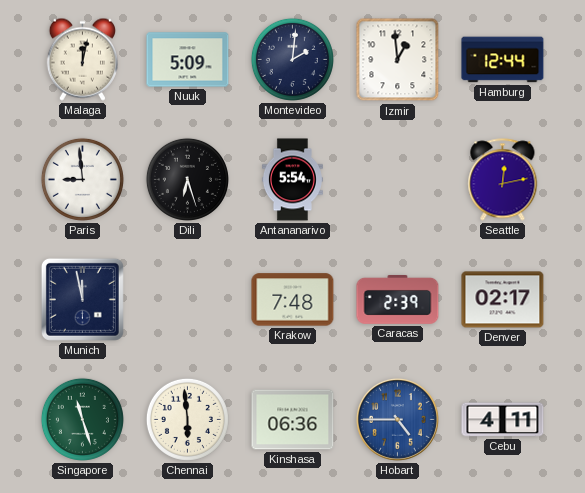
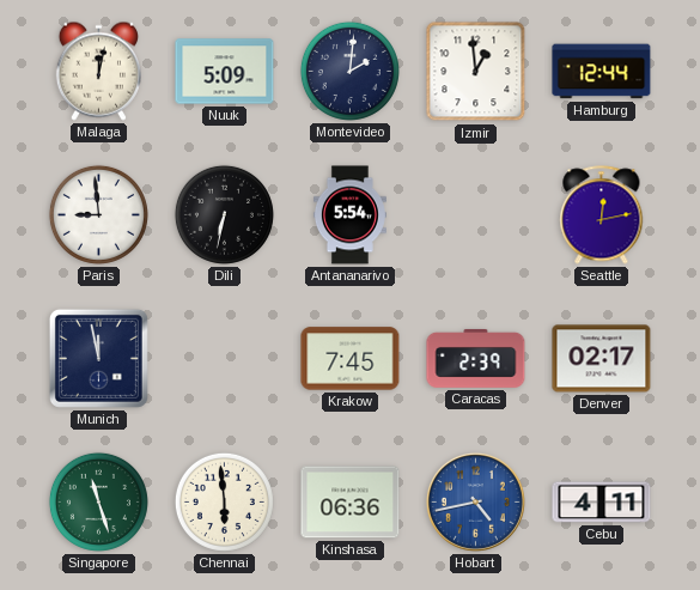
Dili: 6:27 -> 6:32
Krakow: 7:48 -> 7:45
Hobart: 4:45 -> 4:43
